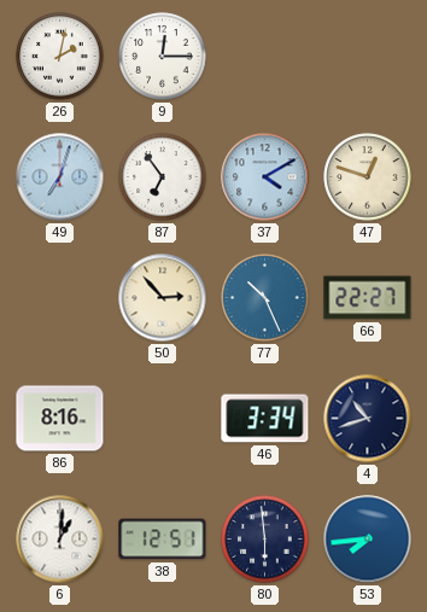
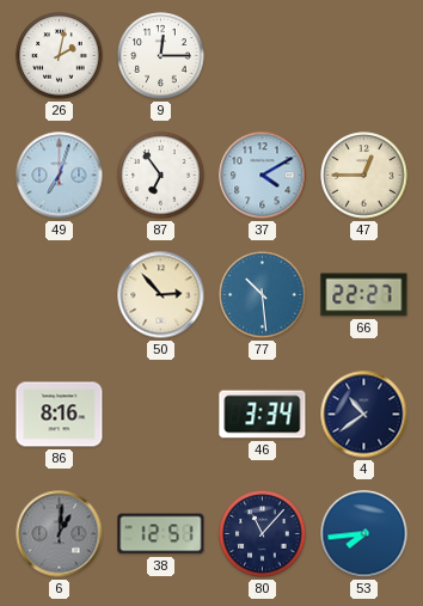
47: 12:48 -> 12:45
77: 10:26 -> 10:29
4: 10:42 -> 10:39
6 dial: white -> grey
80: 5:59 -> 11:07
